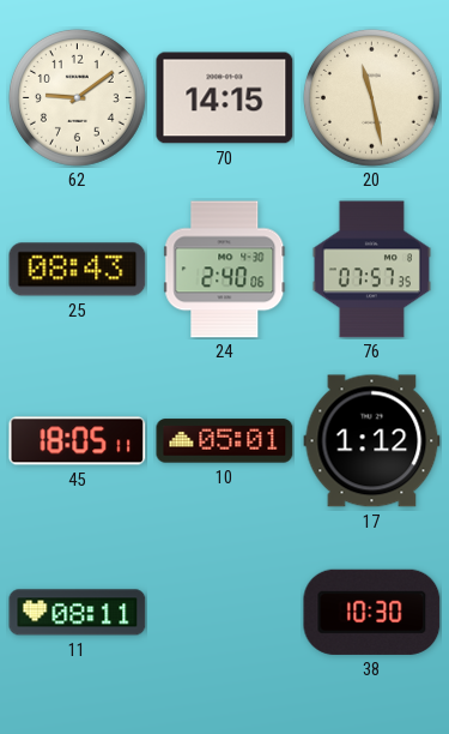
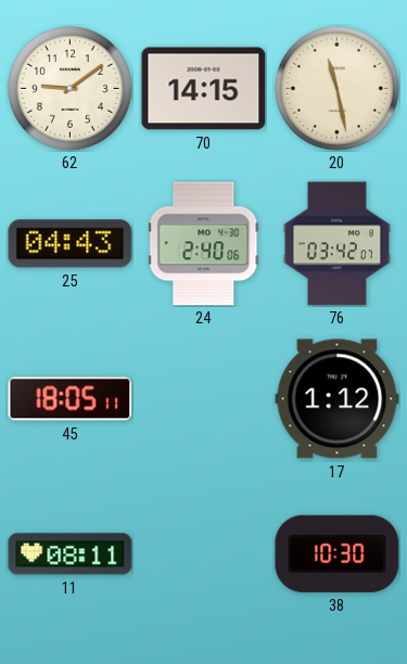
25: 08:43 -> 04:43
76: 07:57 -> 03:42
10: 05:01 -> none
